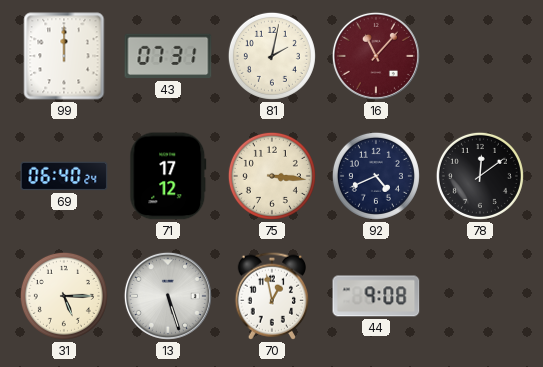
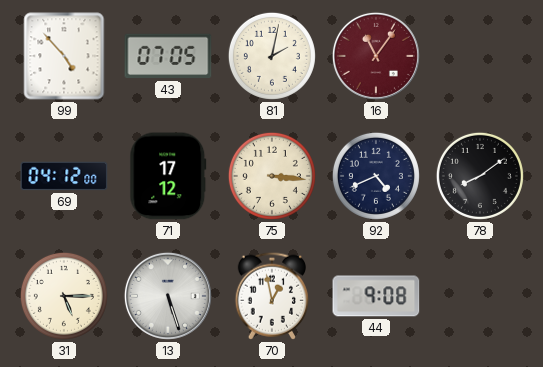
99: 12:00 -> 4:53
43: 07:31 -> 07:05
16: 11:07 -> 11:06
69: 06:40 -> 04:12
78: 12:09 -> 8:09
